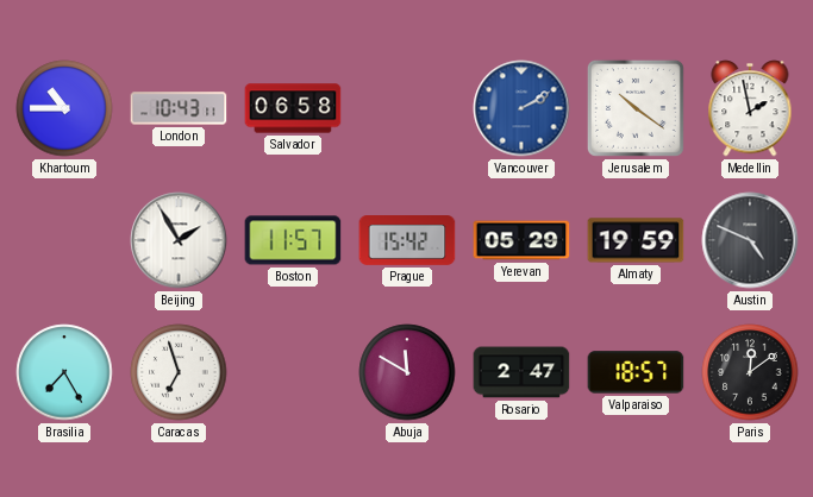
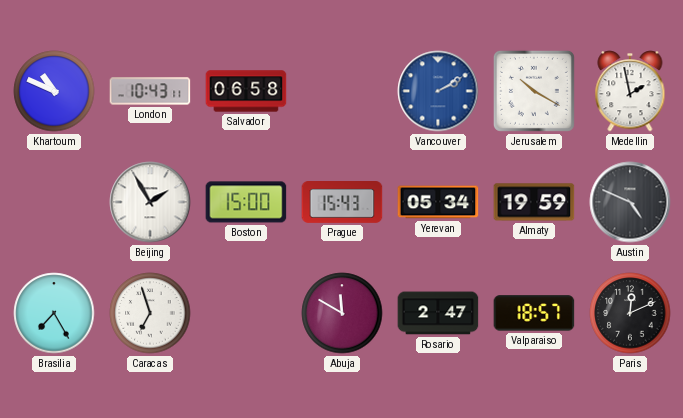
Khartoum: 10:45 -> 10:49
Jerusalem: 10:21 -> 10:20
Boston: 11:57 -> 15:00
Prague: 15:42 -> 15:43
Yerevan: 05:29 -> 05:34
Paris: 12:09 -> 12:11
